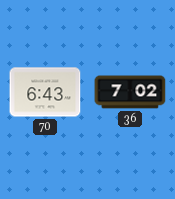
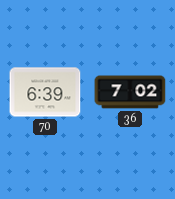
70: 6:43 -> 6:39
